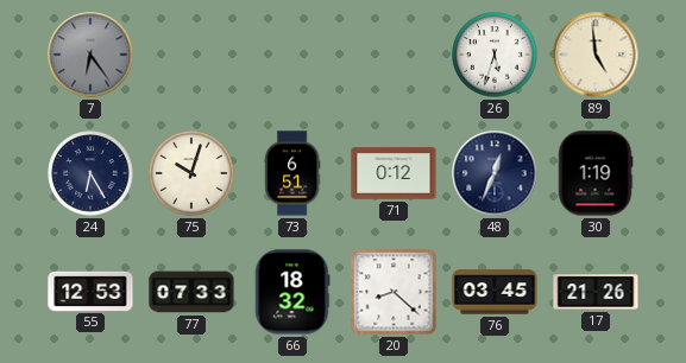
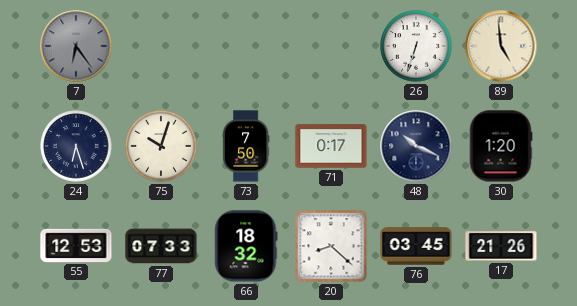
26: 5:33 -> 6:33
24: 6:25 -> 6:27
73: 6:51 -> 7:50
71: 0:12 -> 0:17
48: 12:34 -> 10:19
30: 1:19 -> 1:20
